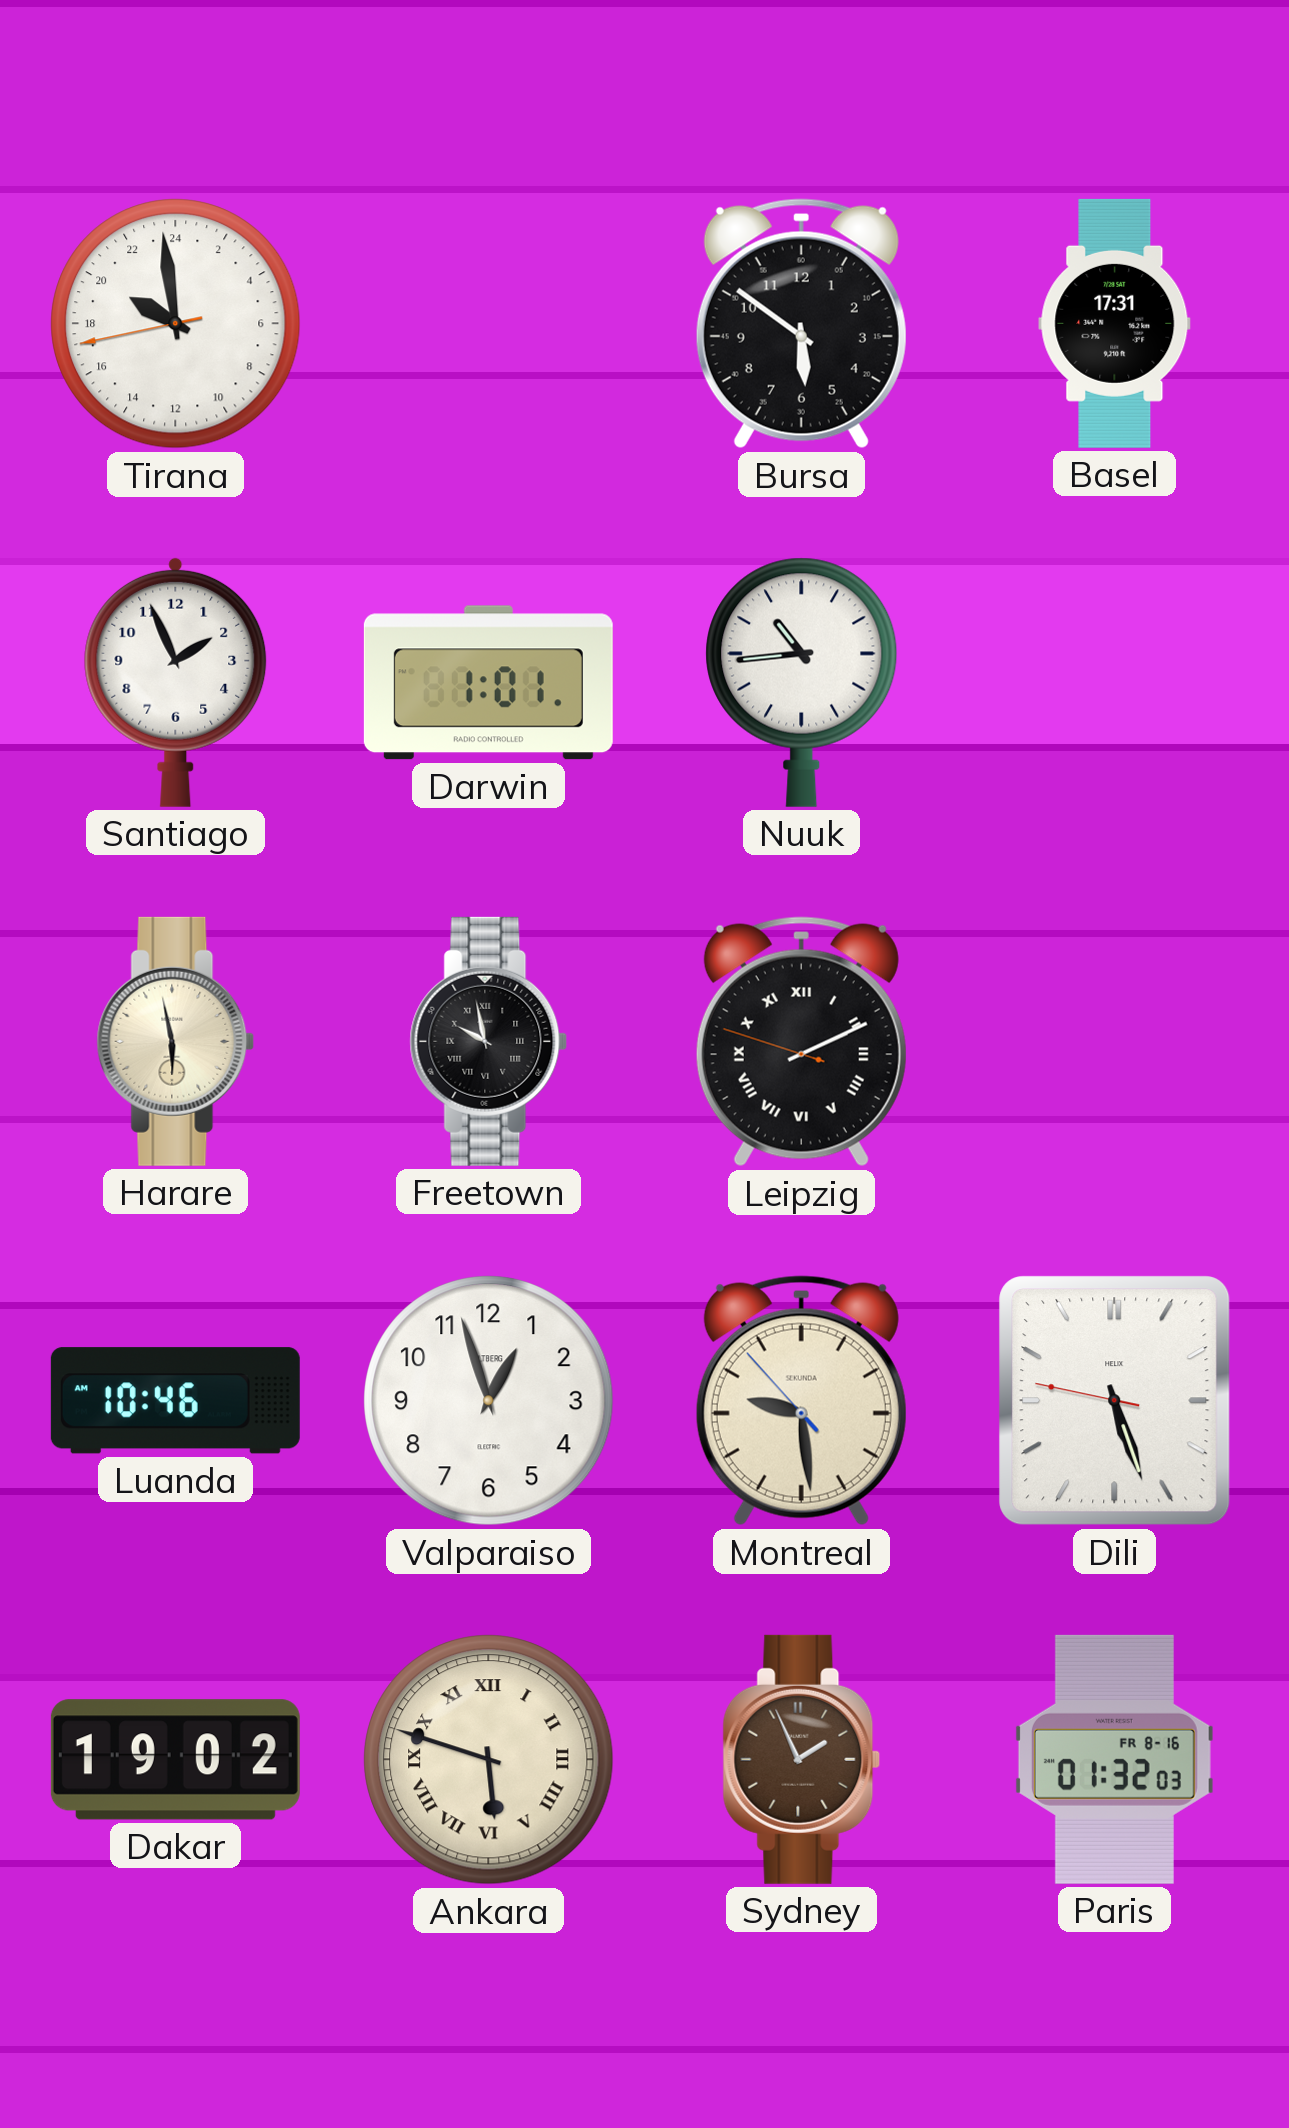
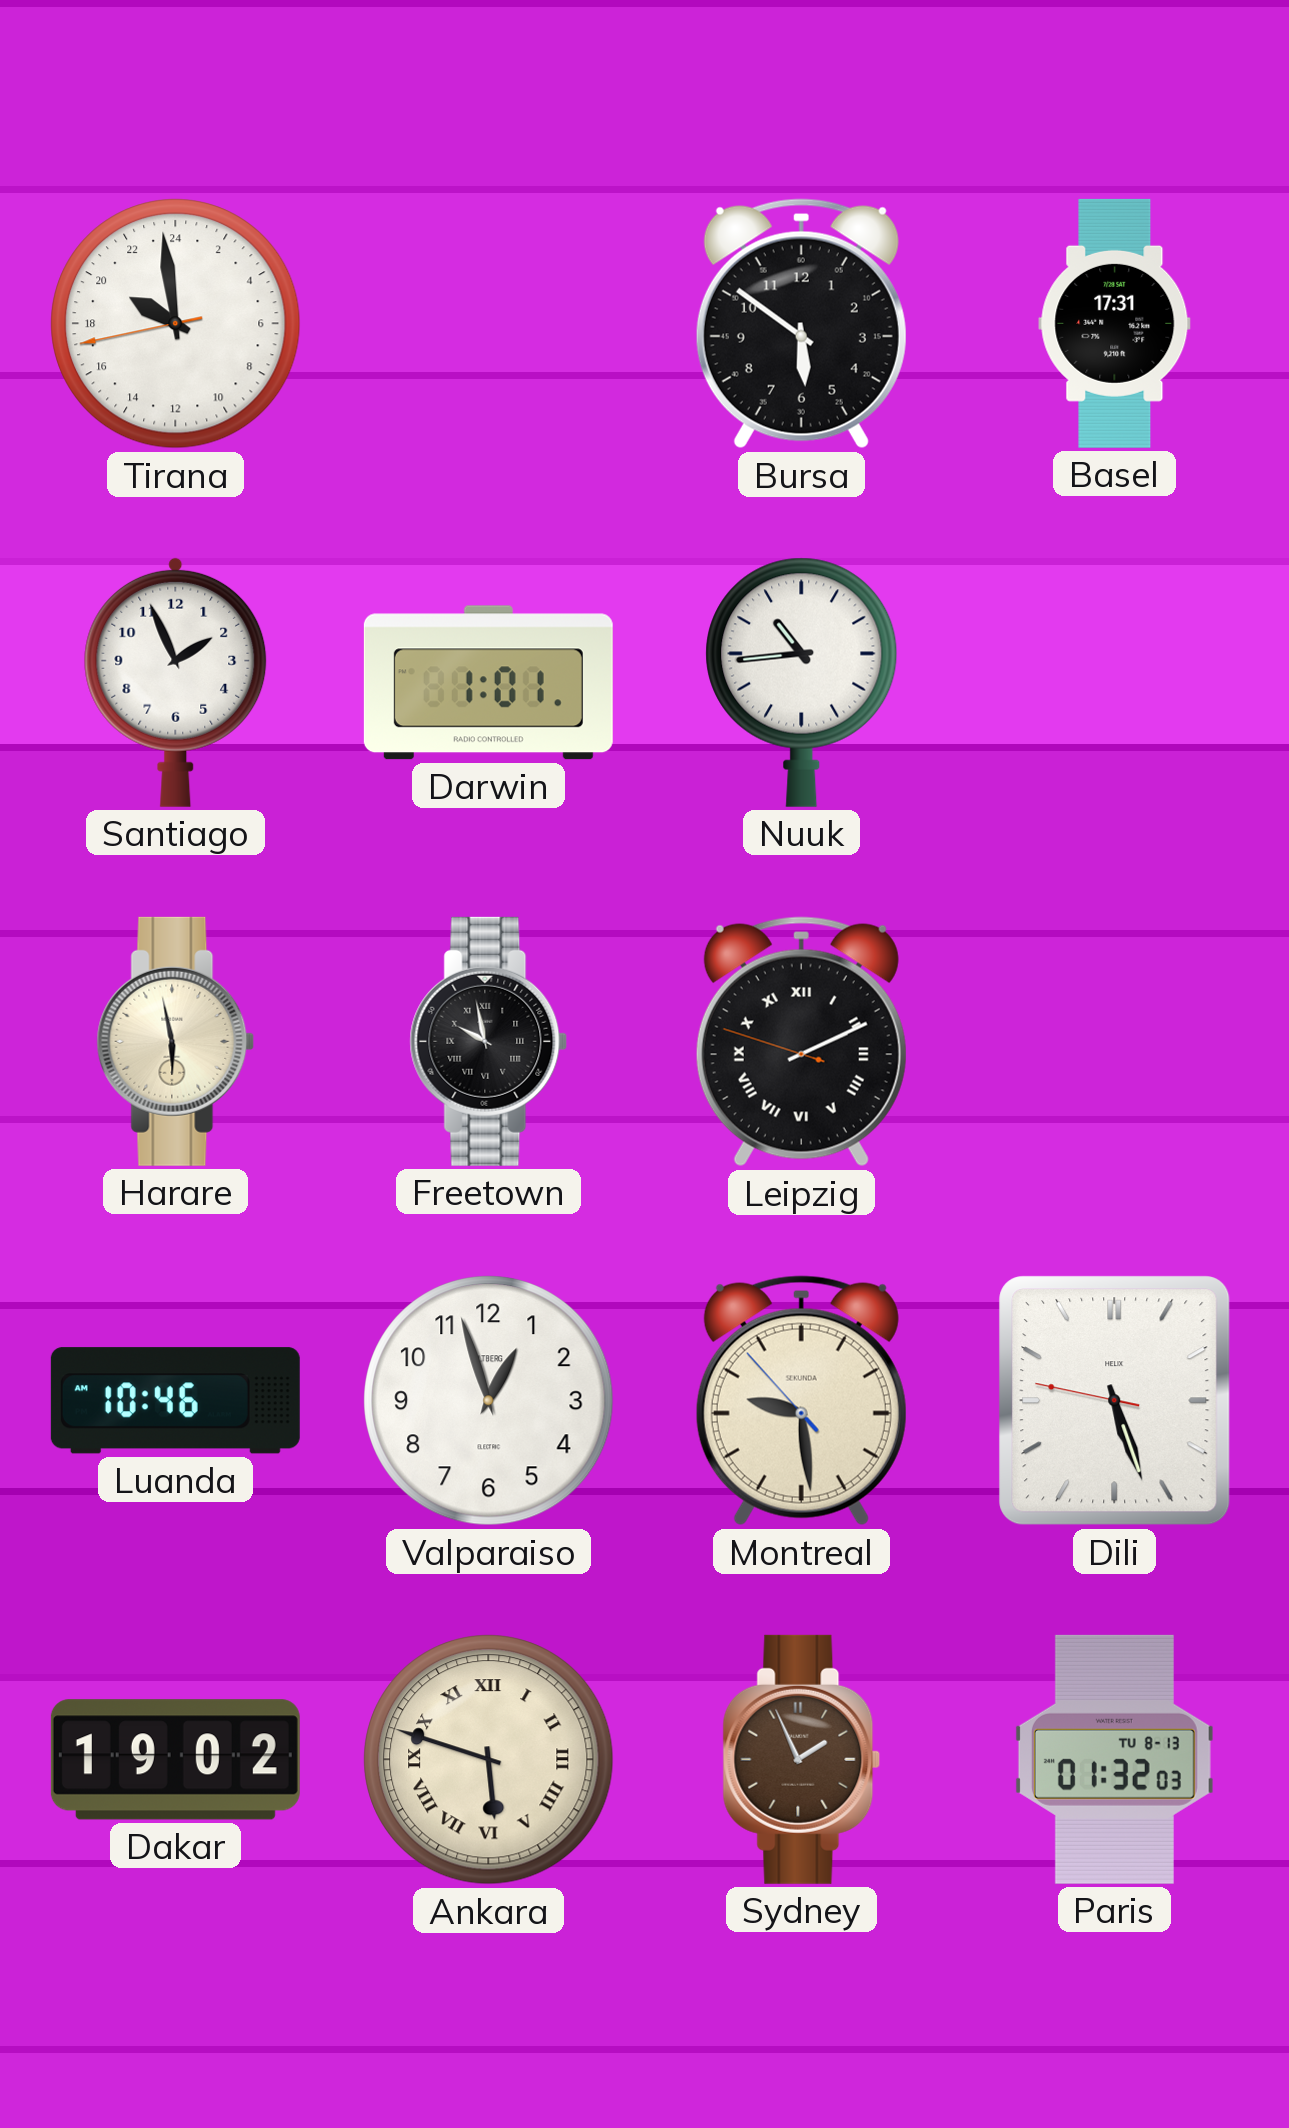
Paris date: FR 8-16 -> TU 8-13
